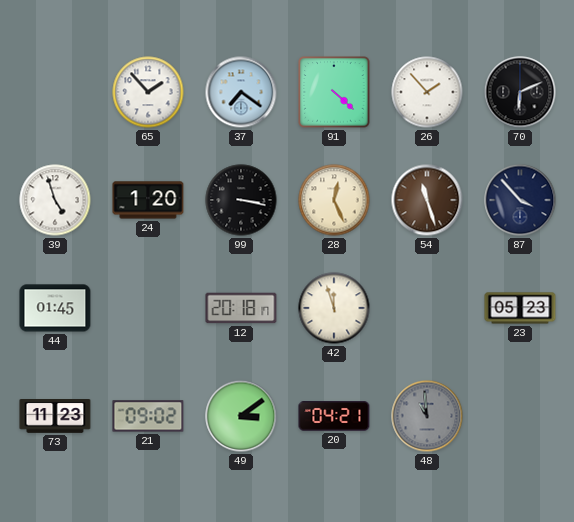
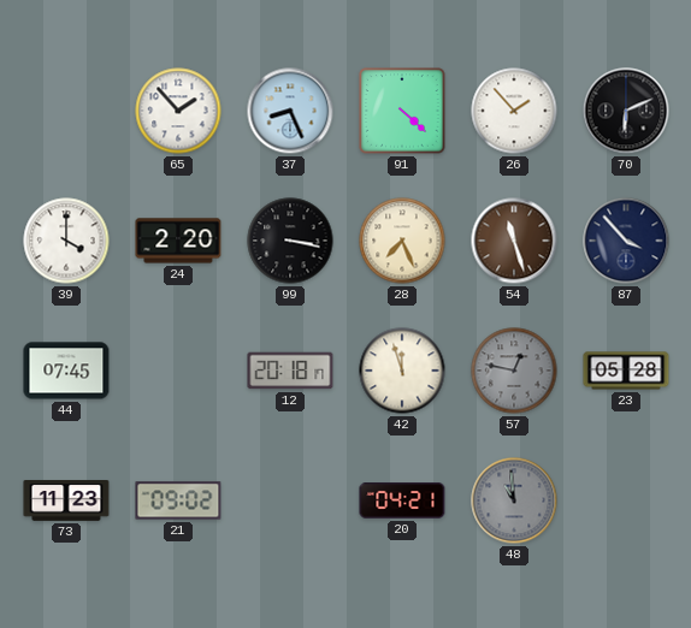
37: 7:21 -> 8:26
39: 4:57 -> 4:00
24: 1:20 -> 2:20
28: 12:26 -> 7:26
44: 01:45 -> 07:45
57: none -> 12:47
23: 05:23 -> 05:28
49: 3:09 -> none
